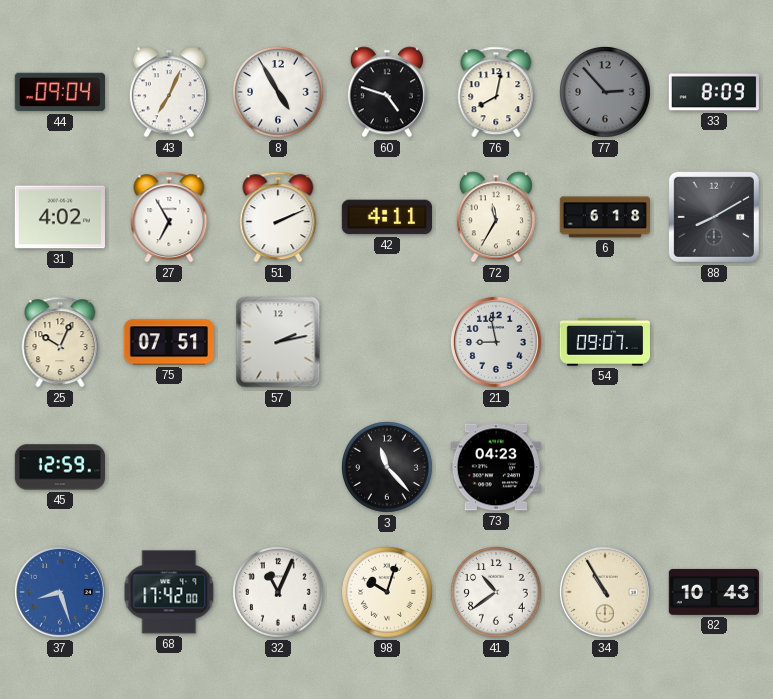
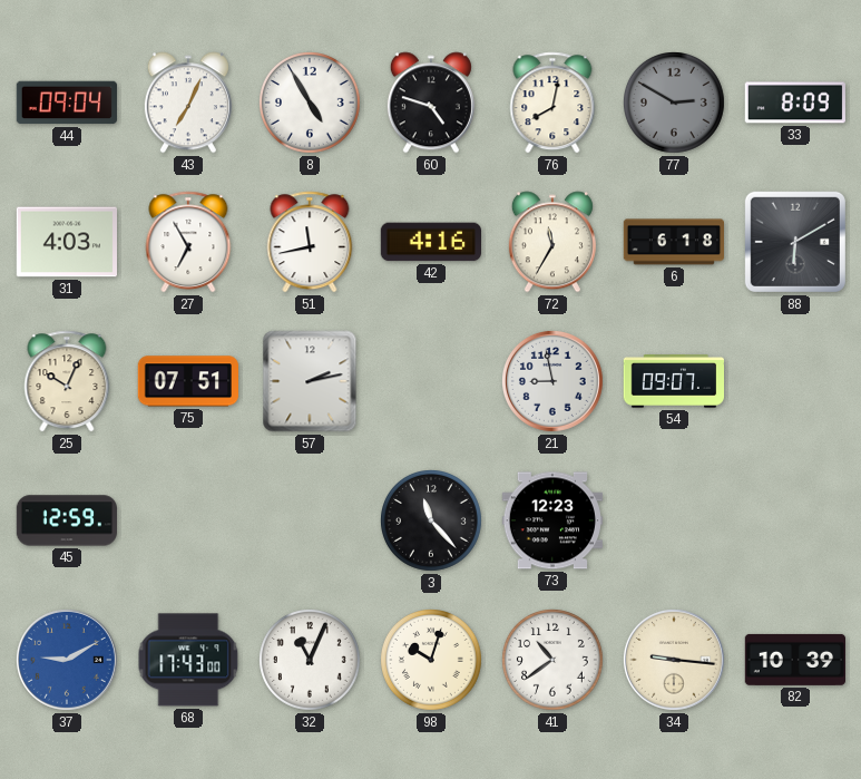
77: 2:53 -> 2:50
31: 4:02 -> 4:03
51: 2:11 -> 11:43
42: 4:11 -> 4:16
88: 8:10 -> 6:10
73: 04:23 -> 12:23
37: 8:27 -> 9:10
68: 17:42 -> 17:43
34: 10:55 -> 9:16
82: 10:43 -> 10:39
